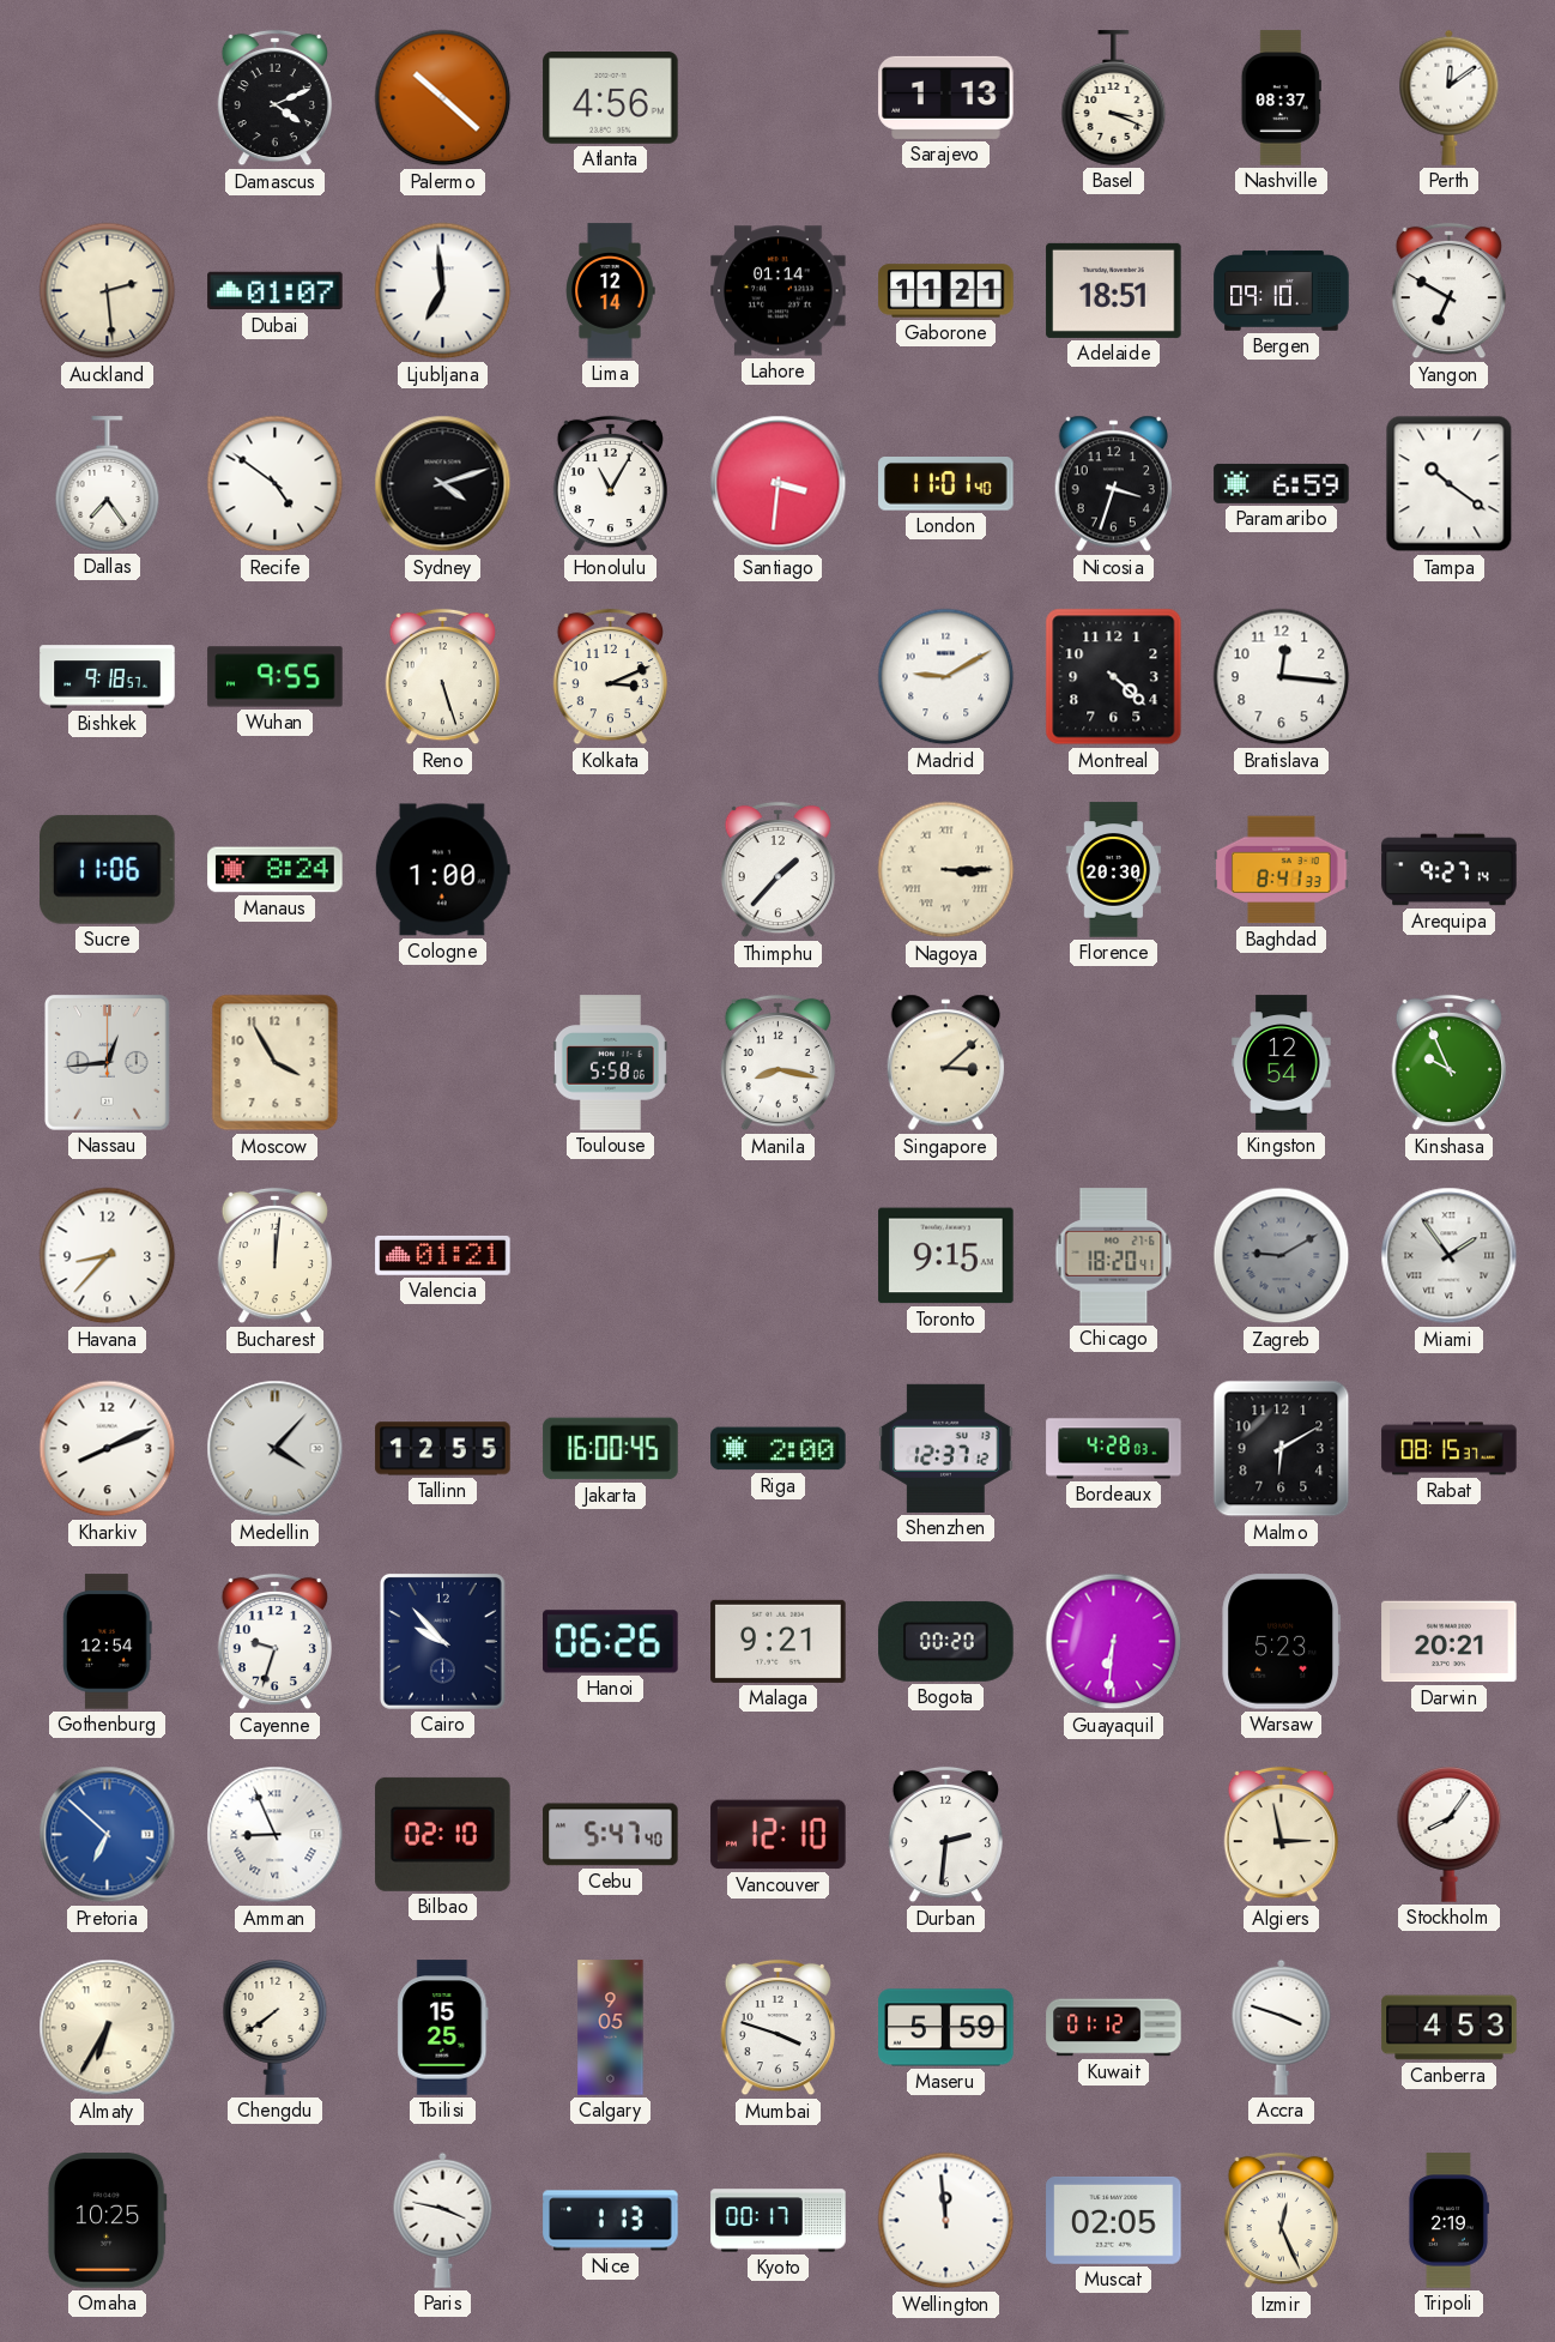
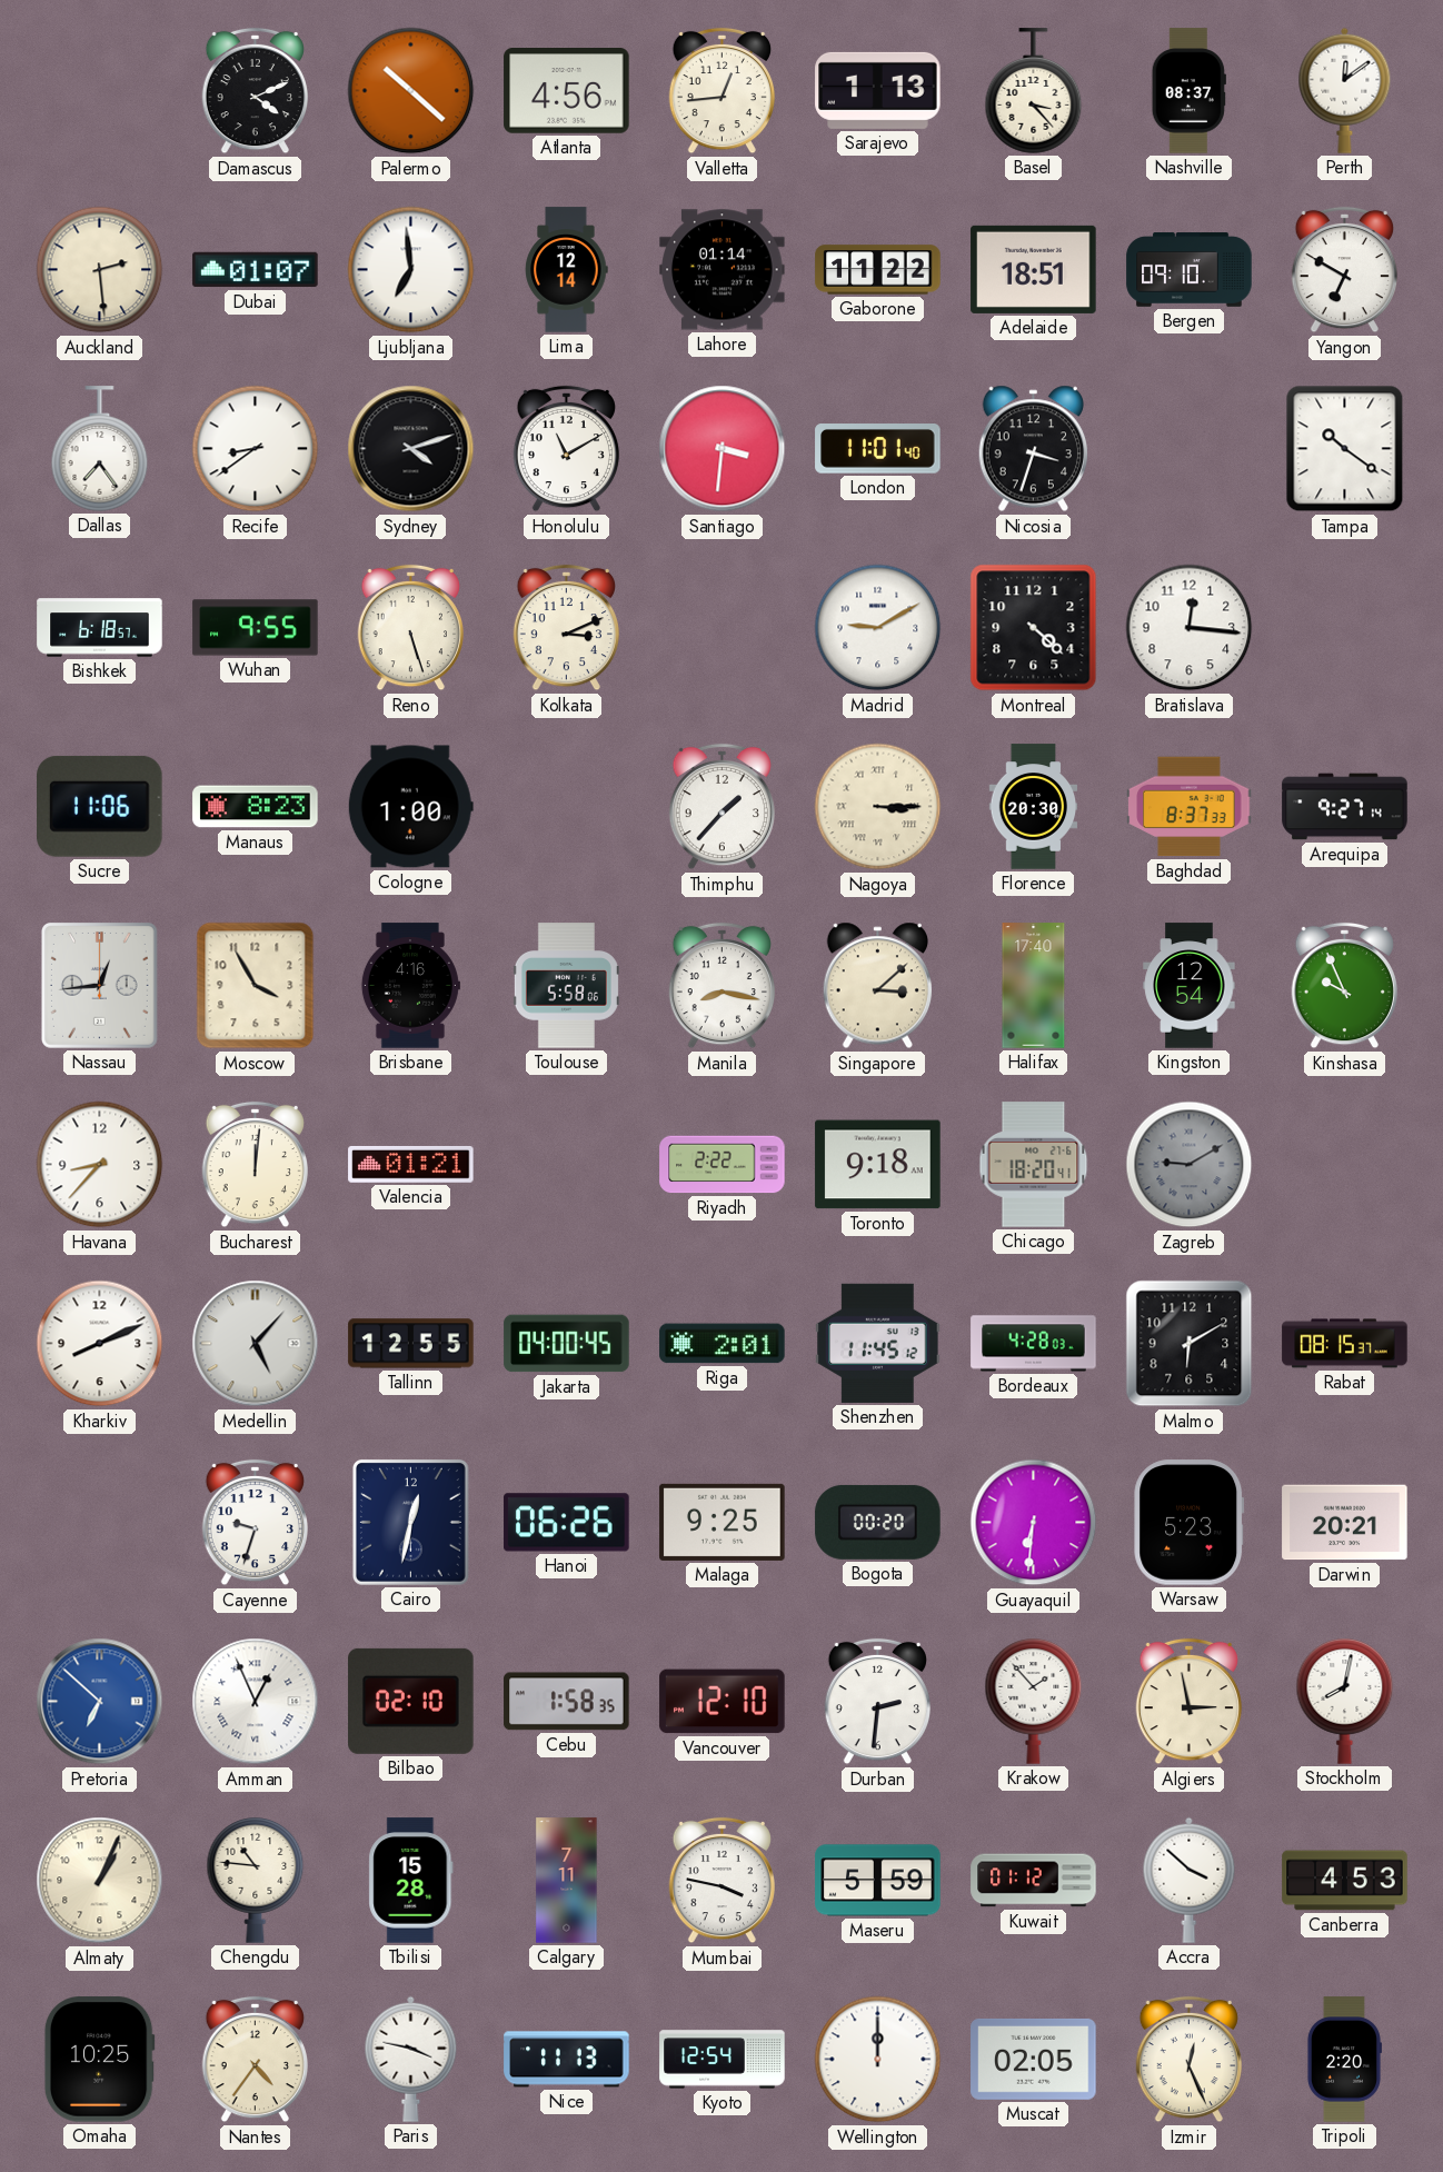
Valletta: none -> 12:44
Basel: 3:19 -> 3:23
Gaborone: 11:21 -> 11:22
Recife: 4:51 -> 8:39
Honolulu: 11:05 -> 11:10
Paramaribo: 6:59 -> none
Bishkek: 9:18 -> 6:18
Manaus: 8:24 -> 8:23
Baghdad: 8:41 -> 8:37
Brisbane: none -> 4:16
Halifax: none -> 17:40
Riyadh: none -> 2:22
Toronto: 9:15 -> 9:18
Miami: 1:54 -> none
Medellin: 4:07 -> 5:07
Jakarta: 16:00 -> 04:00
Riga: 2:00 -> 2:01
Shenzhen: 12:37 -> 11:45
Gothenburg: 12:54 -> none
Cairo: 9:53 -> 12:32
Malaga: 9:21 -> 9:25
Amman: 8:56 -> 12:56
Cebu: 5:47 -> 1:58
Krakow: none -> 1:53
Stockholm: 8:06 -> 8:02
Almaty: 6:35 -> 1:04
Chengdu: 7:39 -> 10:46
Tbilisi: 15:25 -> 15:28
Calgary: 9:05 -> 7:11
Mumbai: 3:48 -> 3:47
Accra: 3:48 -> 3:52
Nantes: none -> 4:36
Nice: 1:13 -> 11:13
Kyoto: 00:17 -> 12:54
Wellington: 11:59 -> 12:00
Tripoli: 2:19 -> 2:20
